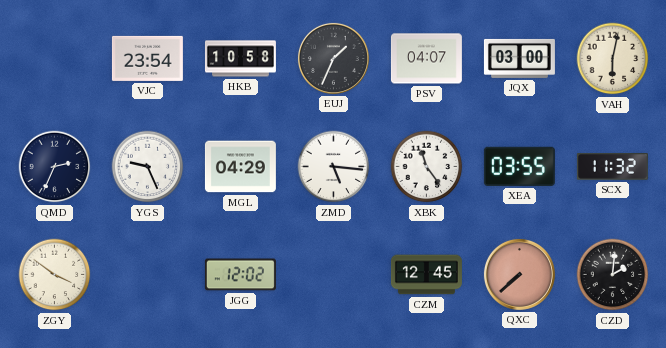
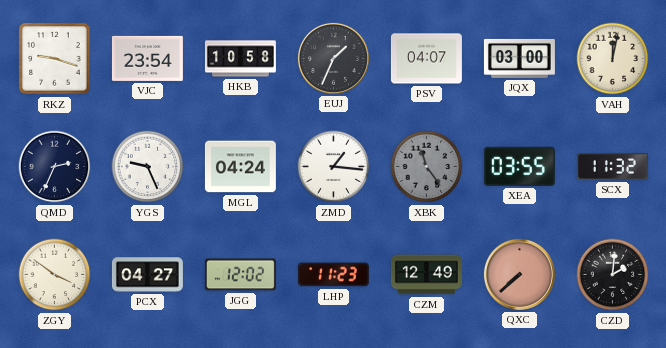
RKZ: none -> 9:18
VAH: 6:02 -> 12:02
MGL: 04:29 -> 04:24
ZMD: 5:16 -> 1:16
XBK dial: white -> grey
PCX: none -> 04:27
LHP: none -> 11:23
CZM: 12:45 -> 12:49
